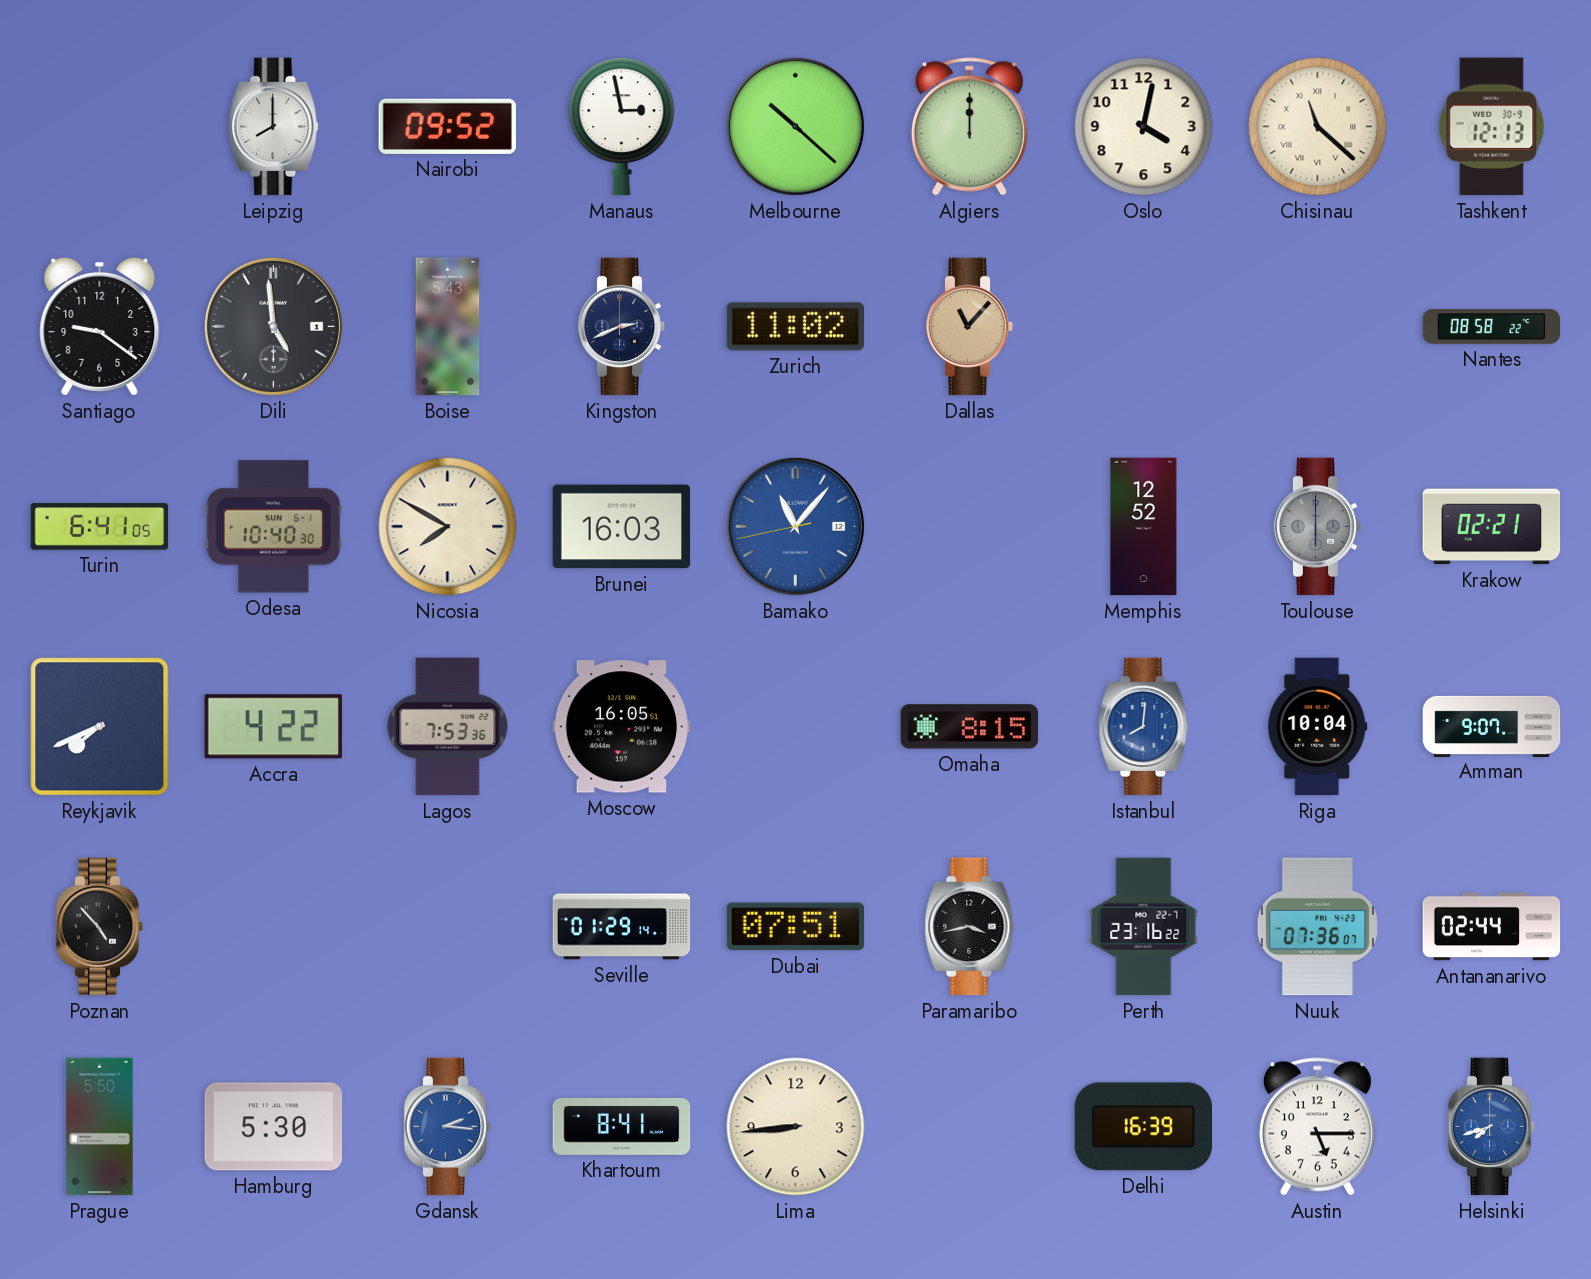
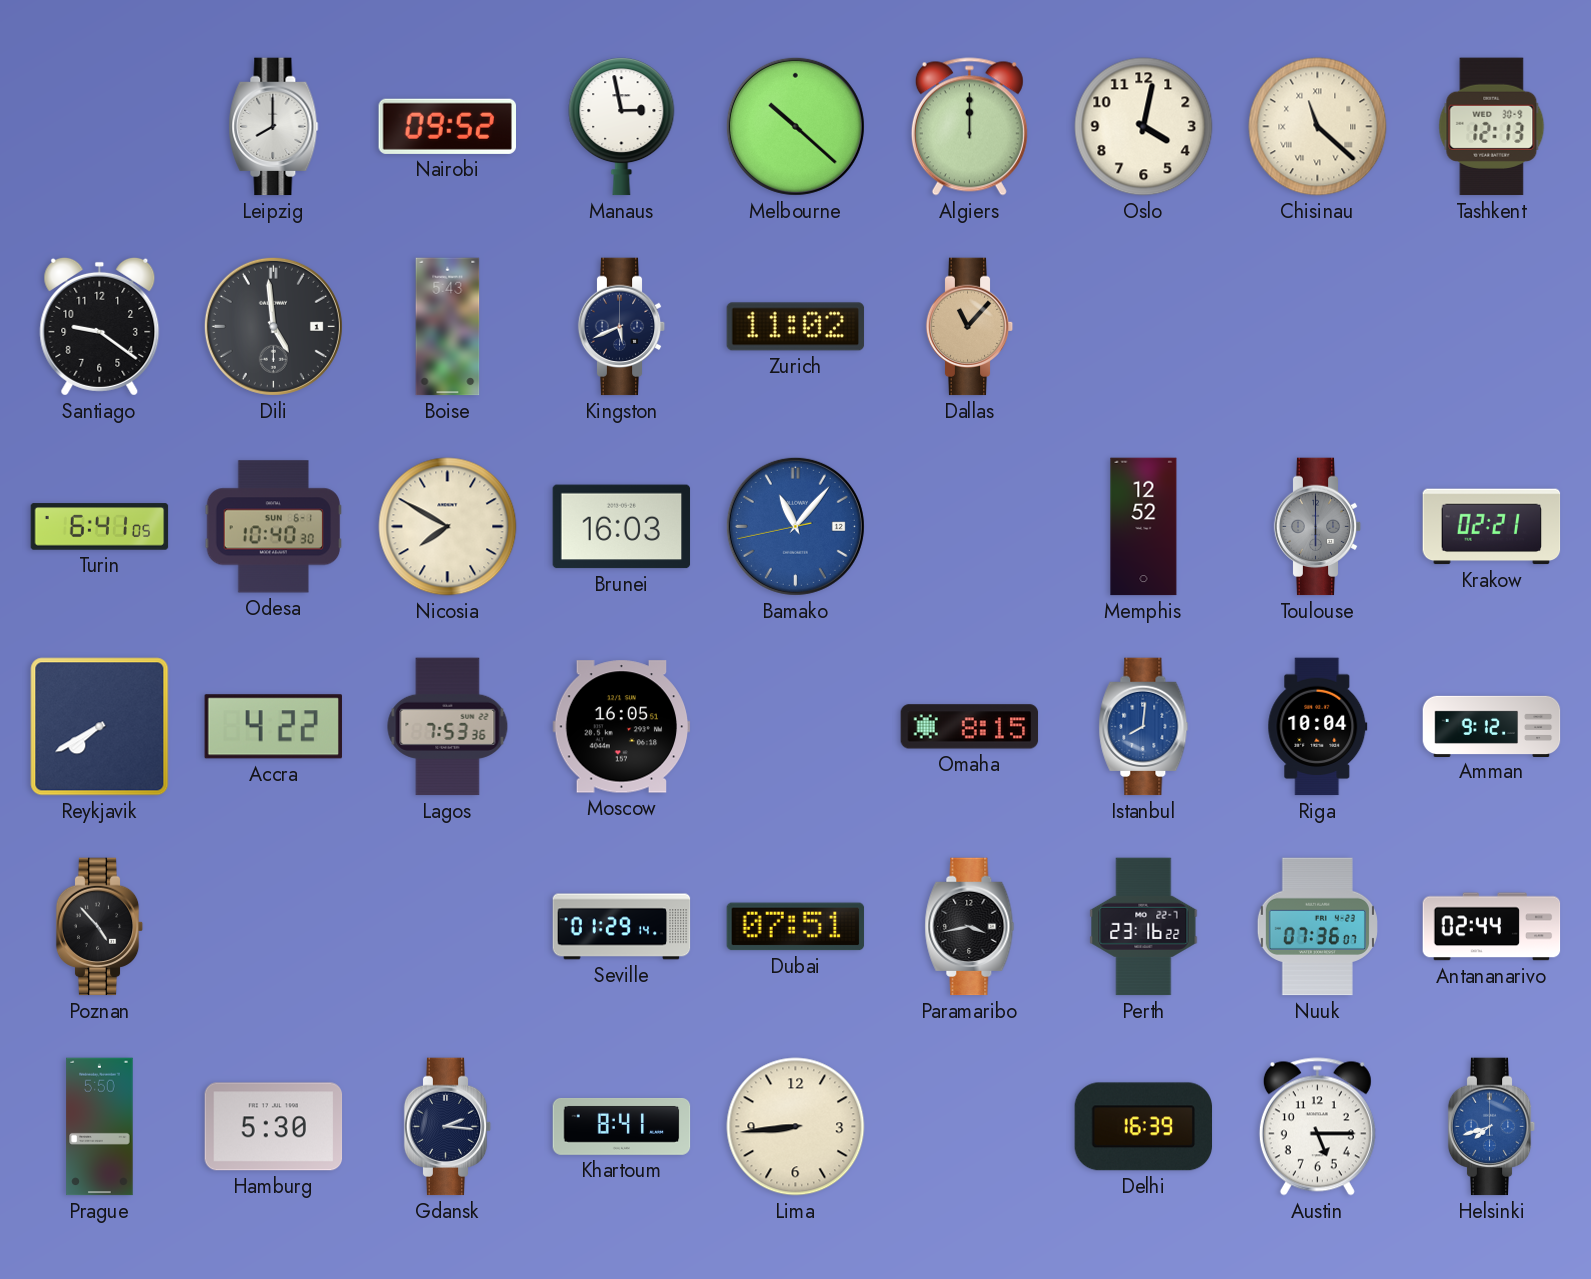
Kingston: 2:41 -> 5:41
Nantes: 08:58 -> none
Reykjavik: 7:41 -> 7:40
Amman: 9:07 -> 9:12
Gdansk dial: blue -> navy
